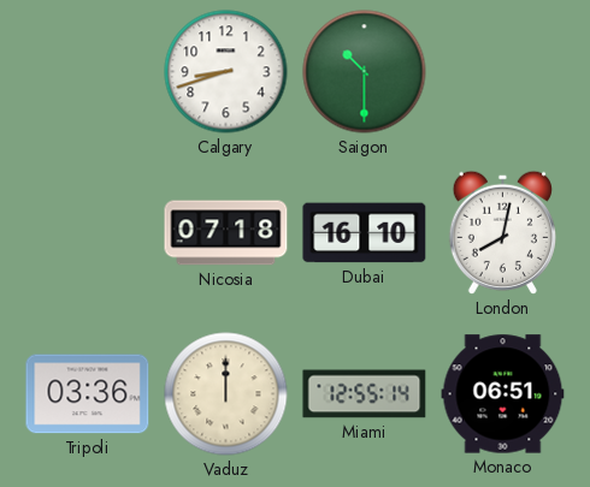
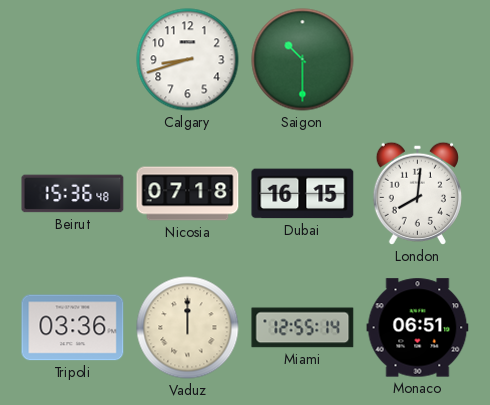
Beirut: none -> 15:36
Dubai: 16:10 -> 16:15
London: 8:02 -> 8:01
